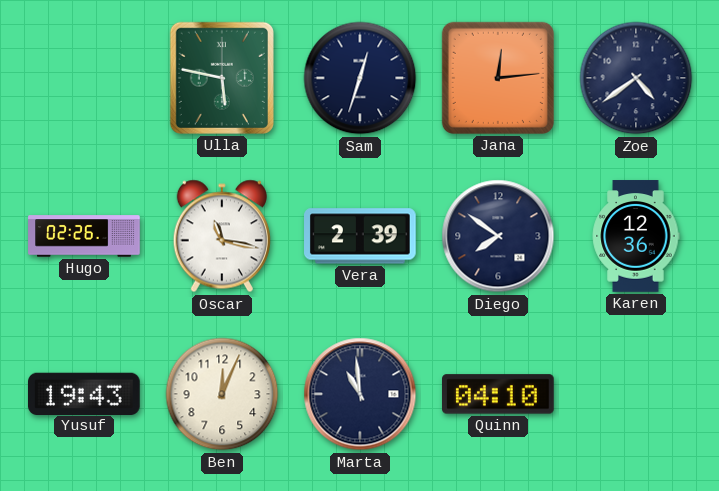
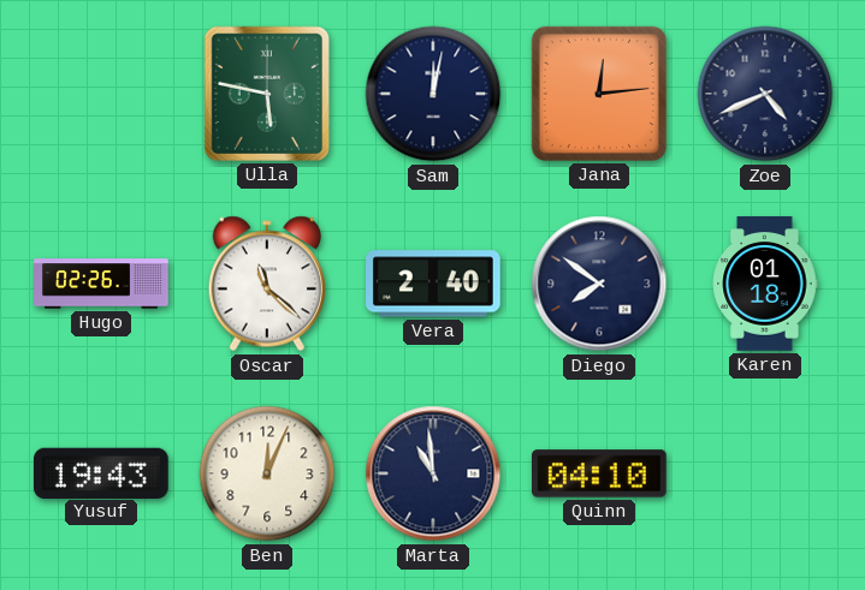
Sam: 12:33 -> 12:02
Zoe: 4:39 -> 4:41
Oscar: 11:17 -> 11:22
Vera: 2:39 -> 2:40
Karen: 12:36 -> 01:18
